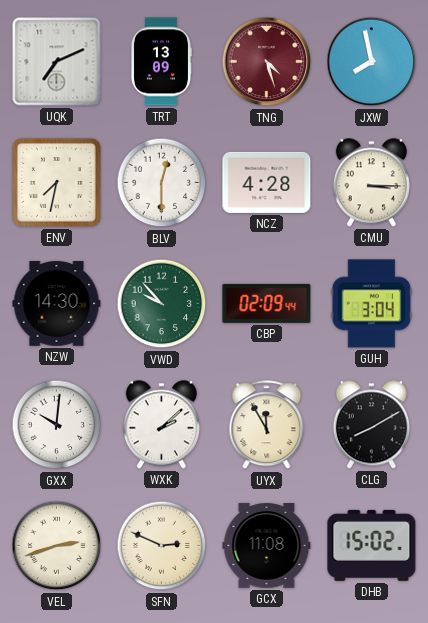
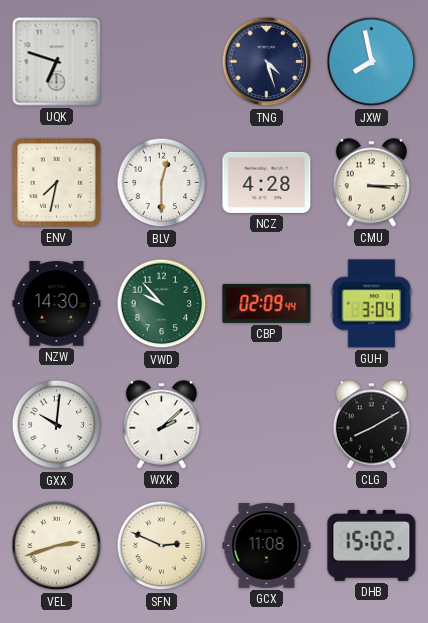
UQK: 7:11 -> 6:48
TRT: 13:09 -> none
TNG dial: burgundy -> navy
UYX: 11:55 -> none
